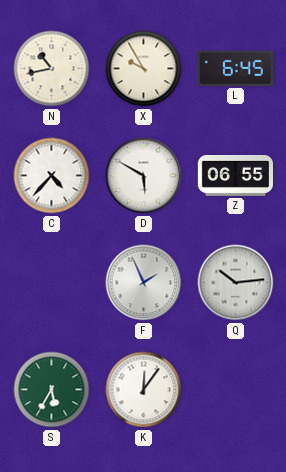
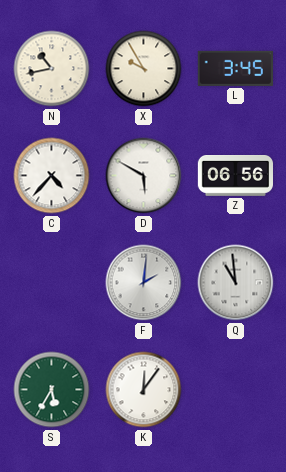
L: 6:45 -> 3:45
Z: 06:55 -> 06:56
F: 1:56 -> 2:01
Q: 10:14 -> 10:59
